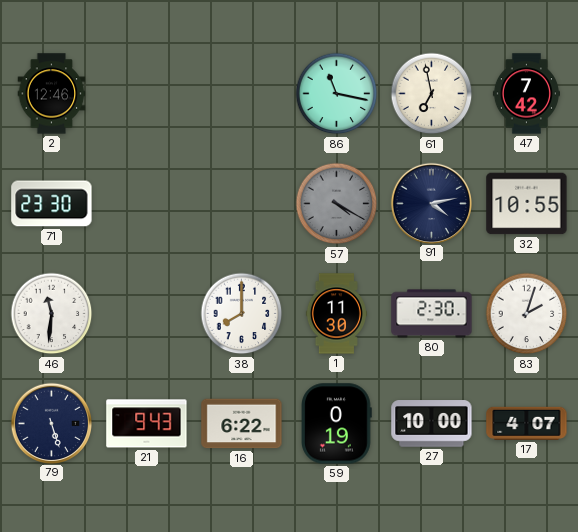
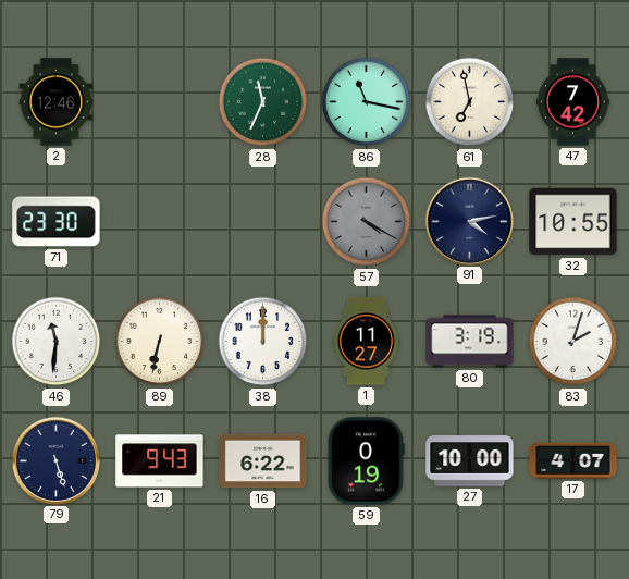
28: none -> 11:34
89: none -> 6:32
38: 8:00 -> 12:00
1: 11:30 -> 11:27
80: 2:30 -> 3:19
